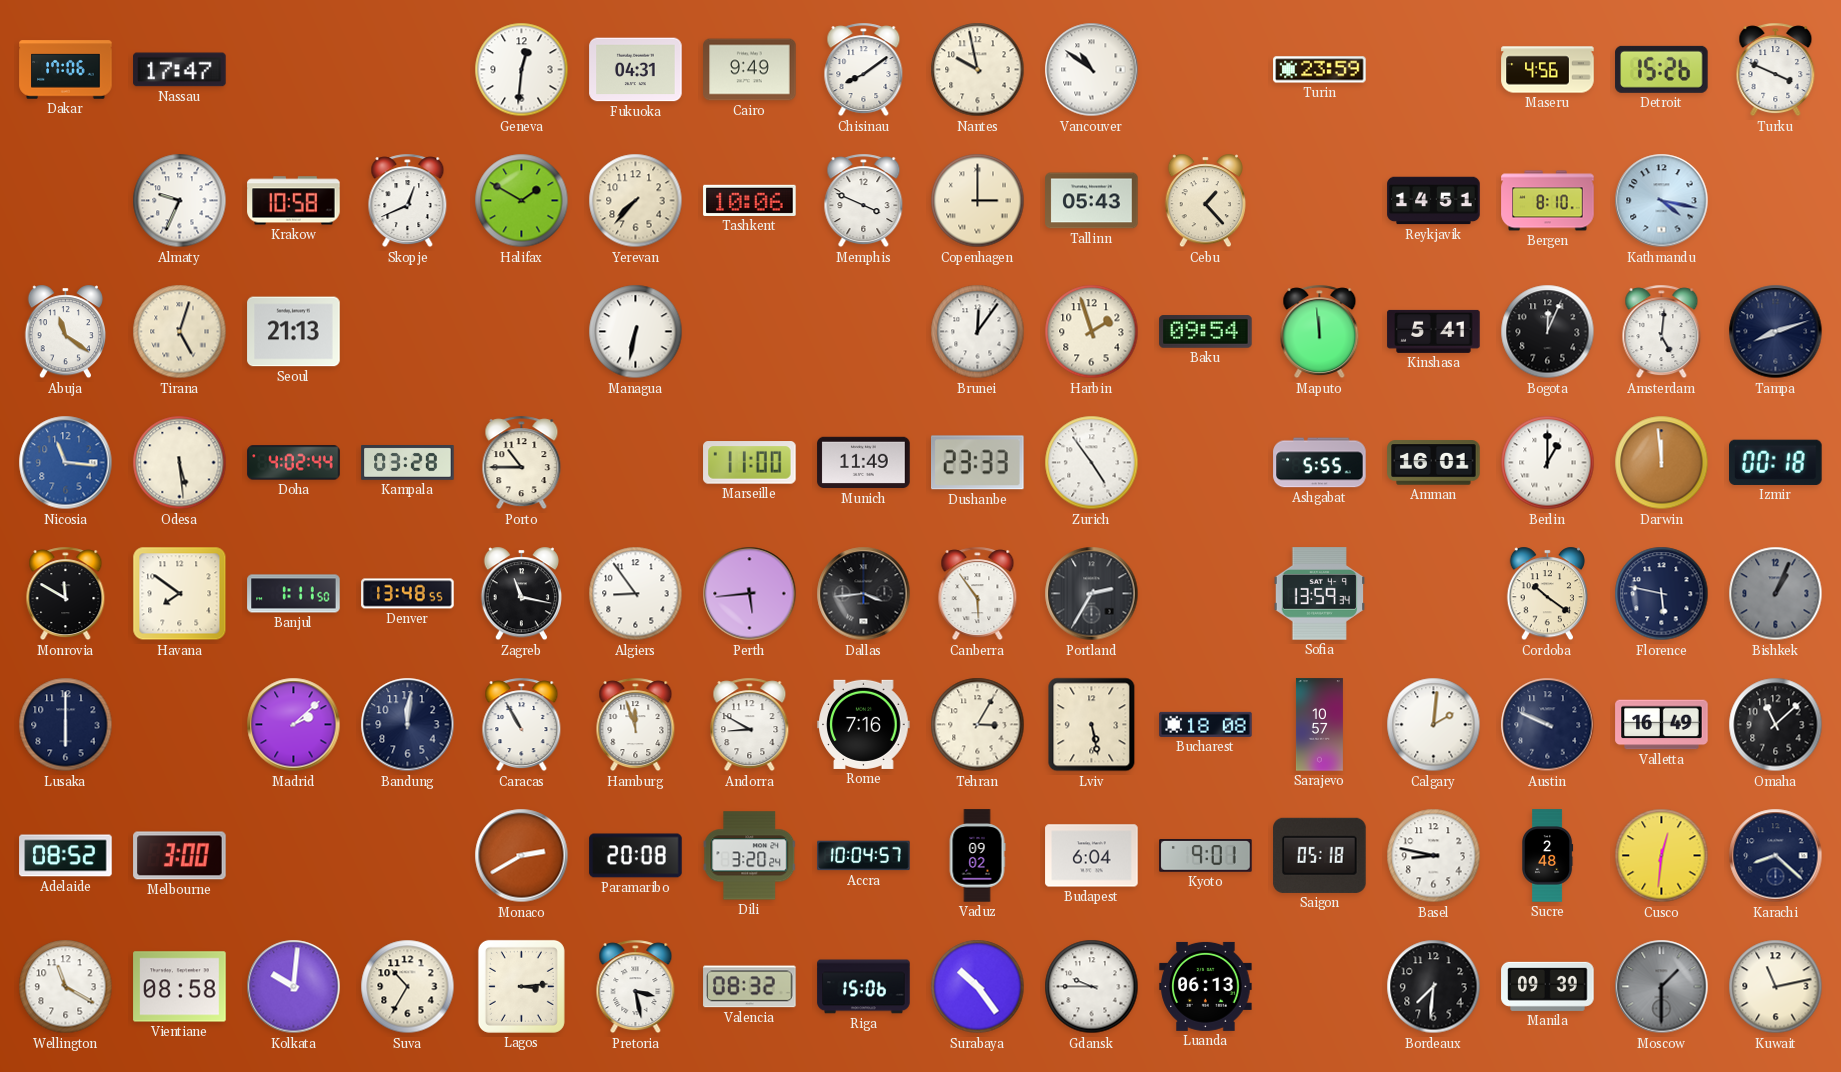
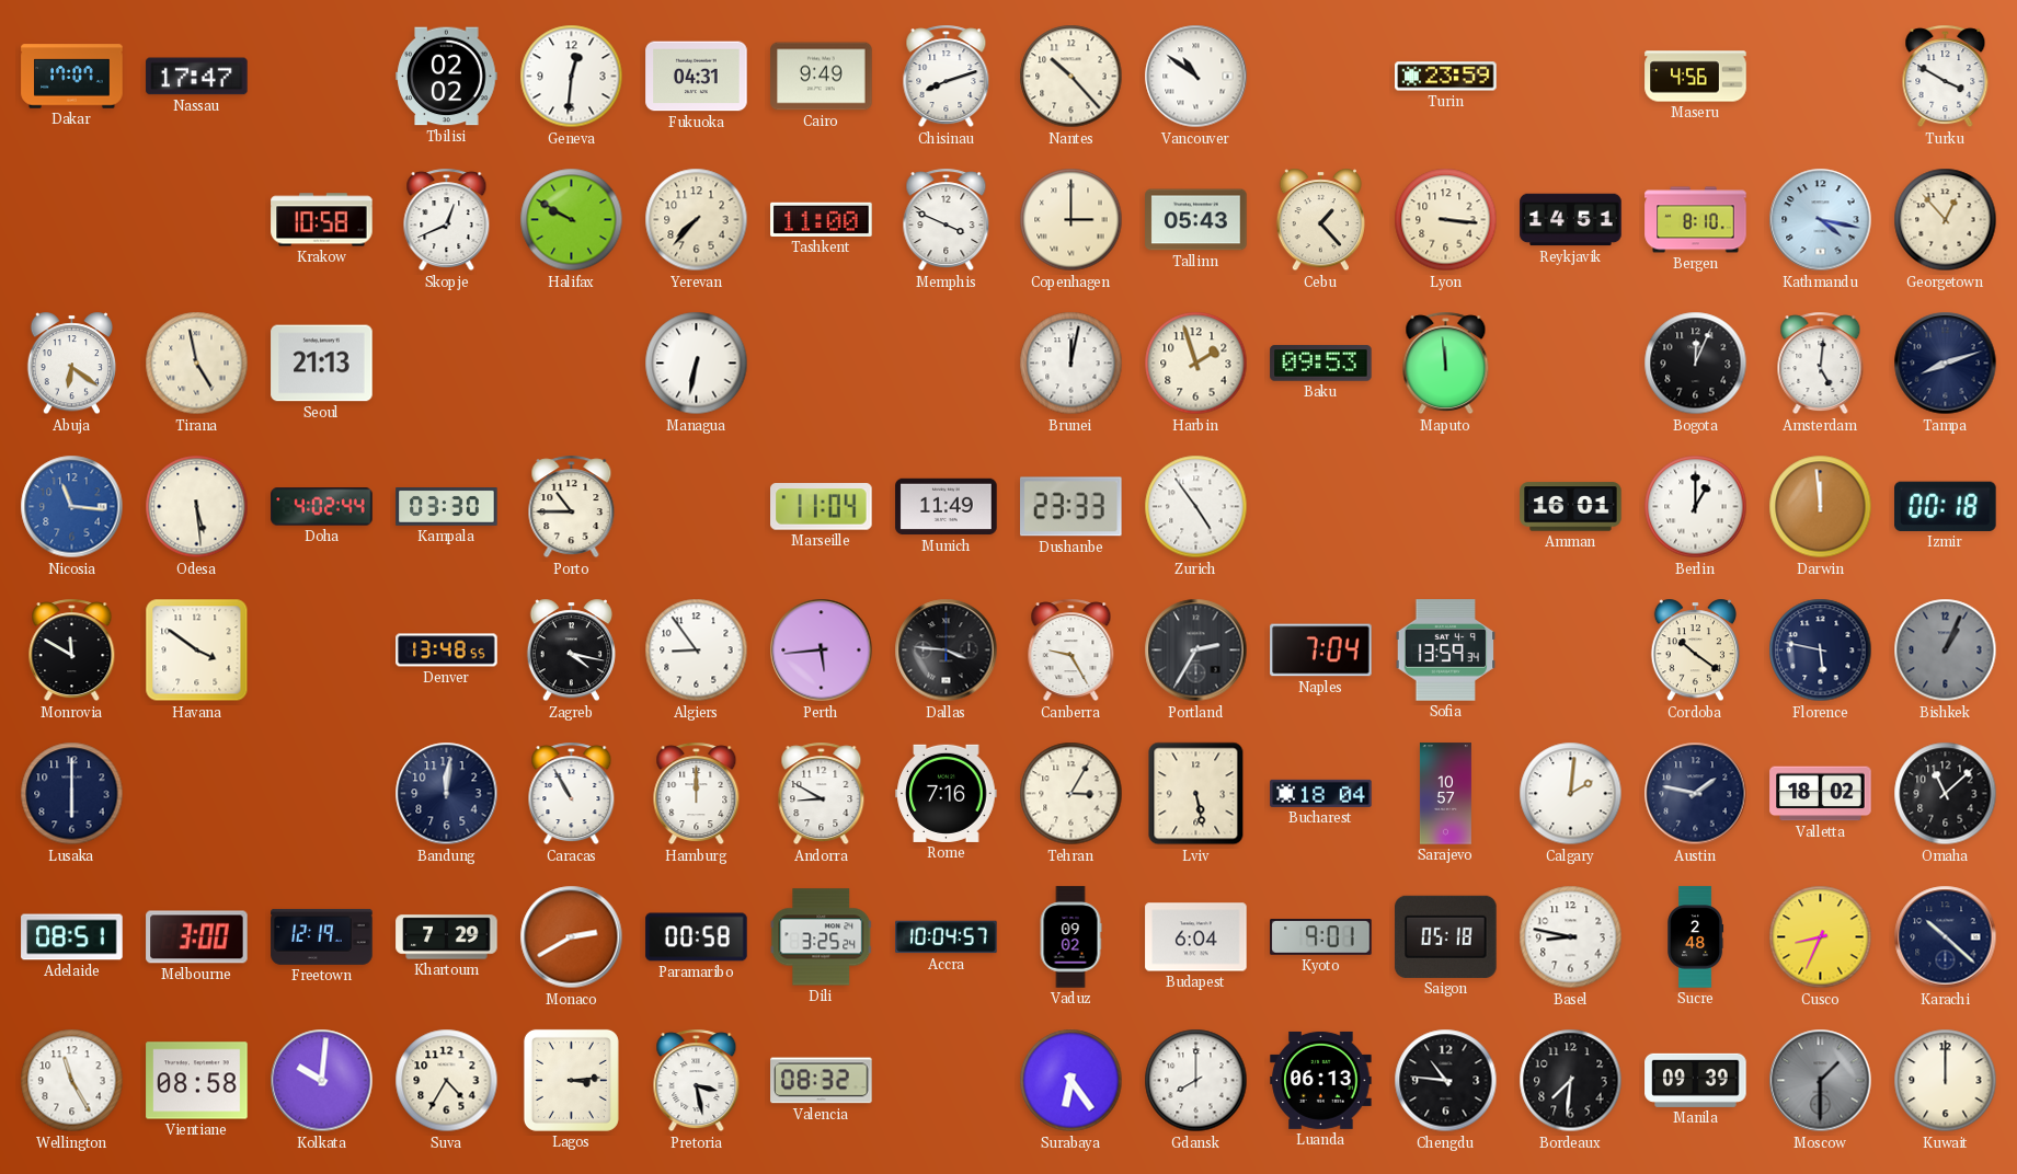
Dakar: 17:06 -> 17:07
Tbilisi: none -> 02:02
Chisinau: 8:09 -> 8:12
Nantes: 9:58 -> 10:23
Detroit: 15:26 -> none
Turku: 3:49 -> 3:50
Almaty: 9:34 -> none
Halifax: 1:50 -> 9:50
Tashkent: 10:06 -> 11:00
Lyon: none -> 3:16
Georgetown: none -> 12:53
Abuja: 11:21 -> 6:21
Tirana: 5:03 -> 4:58
Brunei: 12:06 -> 12:02
Baku: 09:54 -> 09:53
Kinshasa: 5:41 -> none
Kampala: 03:28 -> 03:30
Marseille: 11:00 -> 11:04
Ashgabat: 5:55 -> none
Havana: 7:51 -> 3:51
Banjul: 1:11 -> none
Zagreb: 11:17 -> 4:17
Dallas: 3:44 -> 3:46
Canberra: 5:54 -> 9:25
Naples: none -> 7:04
Madrid: 2:08 -> none
Hamburg: 11:57 -> 12:00
Bucharest: 18:08 -> 18:04
Austin: 9:49 -> 1:47
Valletta: 16:49 -> 18:02
Adelaide: 08:52 -> 08:51
Freetown: none -> 12:19
Khartoum: none -> 7:29
Paramaribo: 20:08 -> 00:58
Dili: 3:20 -> 3:25
Cusco: 12:31 -> 8:34
Karachi: 8:22 -> 10:22
Wellington: 11:20 -> 11:25
Suva: 10:35 -> 4:35
Riga: 15:06 -> none
Surabaya: 10:24 -> 6:24
Gdansk: 9:45 -> 8:00
Chengdu: none -> 10:46
Kuwait: 11:13 -> 12:00
